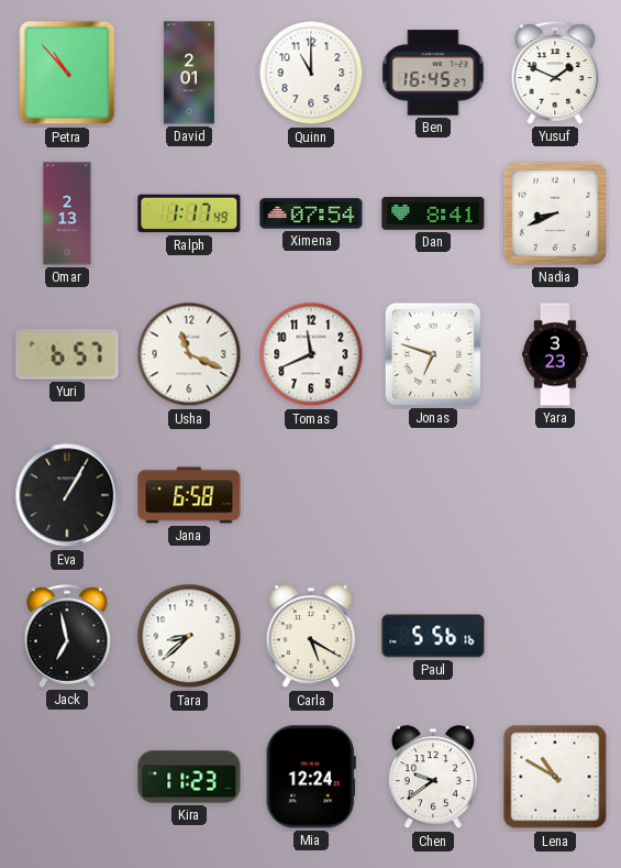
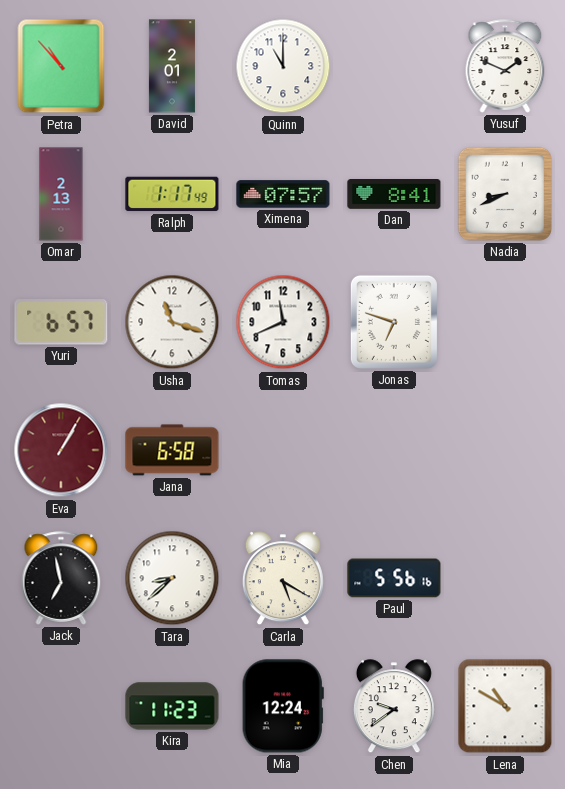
Ben: 16:45 -> none
Ximena: 07:54 -> 07:57
Usha: 11:19 -> 11:18
Yara: 3:23 -> none
Eva dial: black -> burgundy
